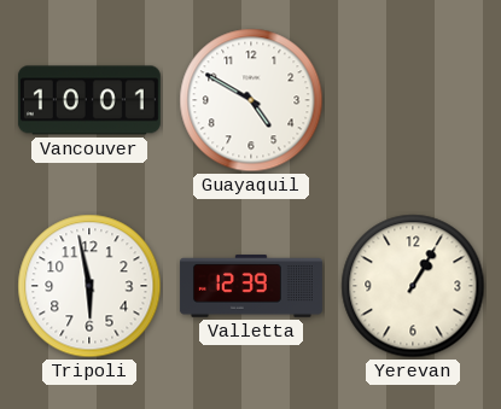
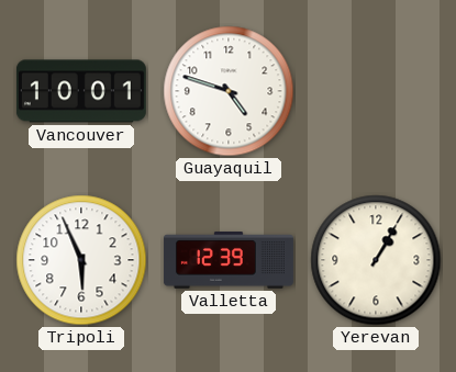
Guayaquil: 4:50 -> 4:48
Tripoli: 5:58 -> 5:56
